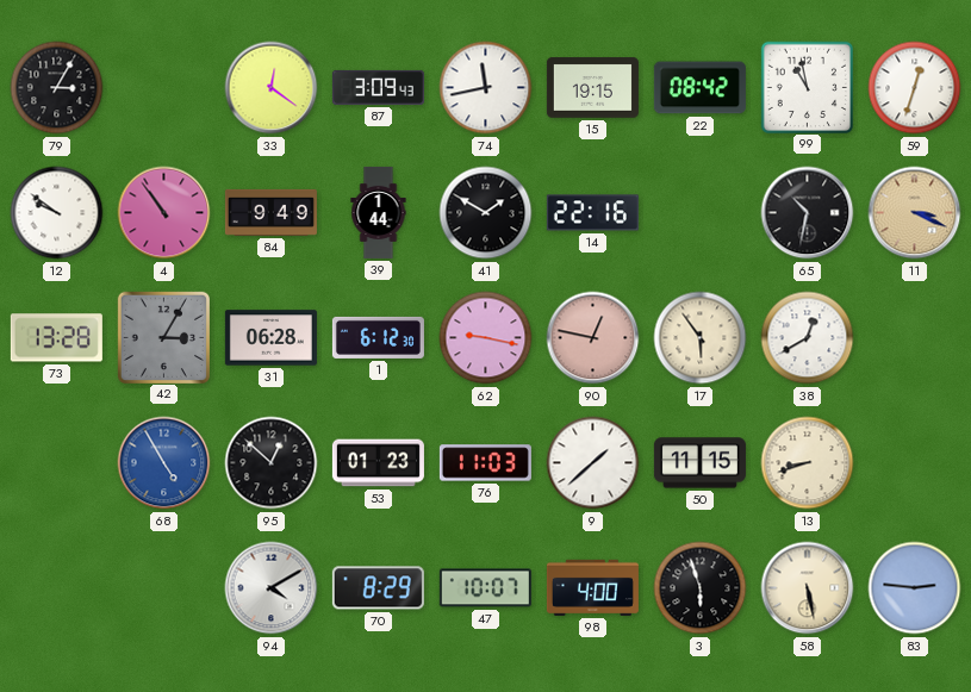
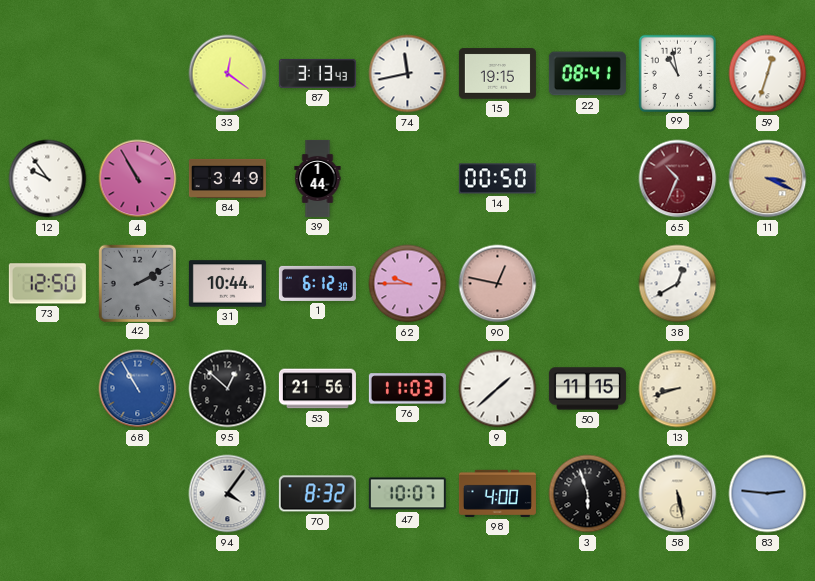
79: 3:05 -> none
87: 3:09 -> 3:13
22: 08:42 -> 08:41
12: 9:51 -> 9:54
4: 10:54 -> 10:55
84: 9:49 -> 3:49
41: 1:50 -> none
14: 22:16 -> 00:50
65: 10:32 -> 10:34
65 dial: black -> burgundy
73: 13:28 -> 12:50
42: 3:05 -> 2:10
31: 06:28 -> 10:44
62: 9:17 -> 9:45
17: 5:54 -> none
68: 4:55 -> 10:55
53: 01:23 -> 21:56
94: 4:10 -> 4:06
70: 8:29 -> 8:32
